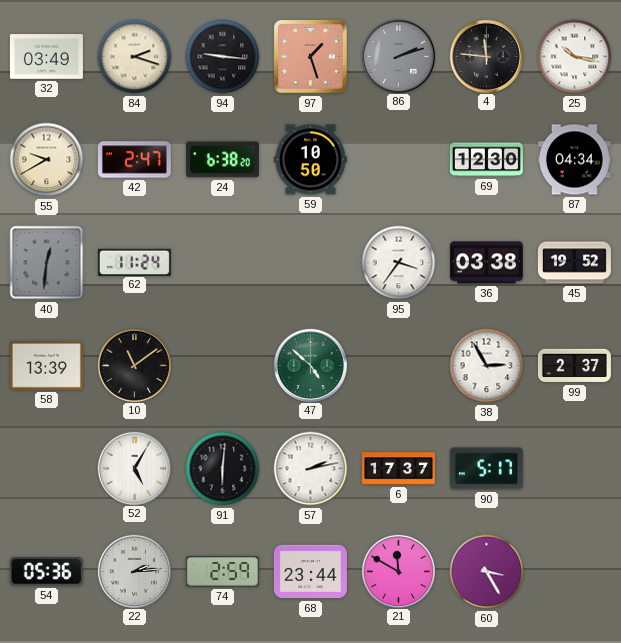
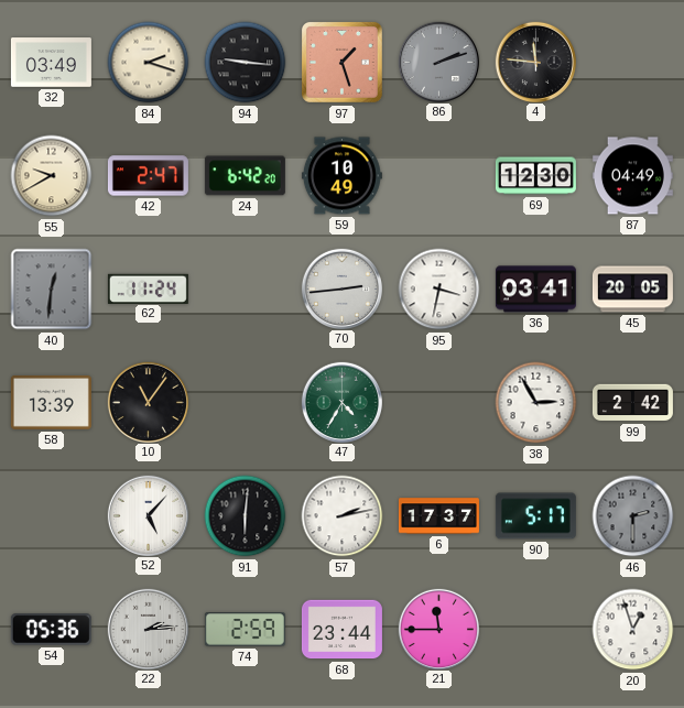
25: 10:17 -> none
24: 6:38 -> 6:42
59: 10:50 -> 10:49
87: 04:34 -> 04:49
70: none -> 2:44
95: 3:36 -> 3:32
36: 03:38 -> 03:41
45: 19:52 -> 20:05
10: 11:09 -> 11:06
47: 4:52 -> 4:35
99: 2:37 -> 2:42
52: 5:05 -> 5:07
46: none -> 2:30
21: 11:50 -> 11:45
60: 3:25 -> none
20: none -> 12:57
